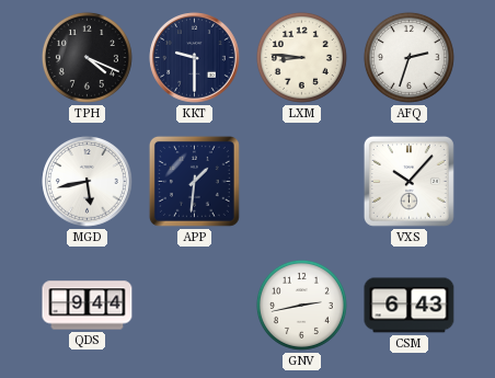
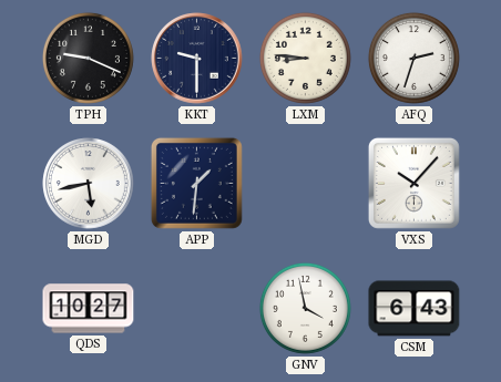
TPH: 4:19 -> 9:19
QDS: 9:44 -> 10:27
GNV: 2:43 -> 3:58
